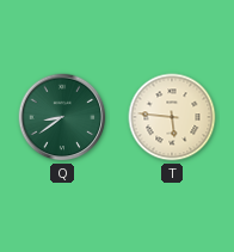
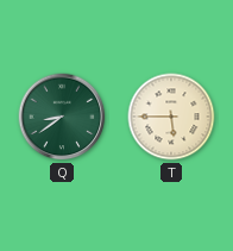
T: 5:46 -> 5:45
